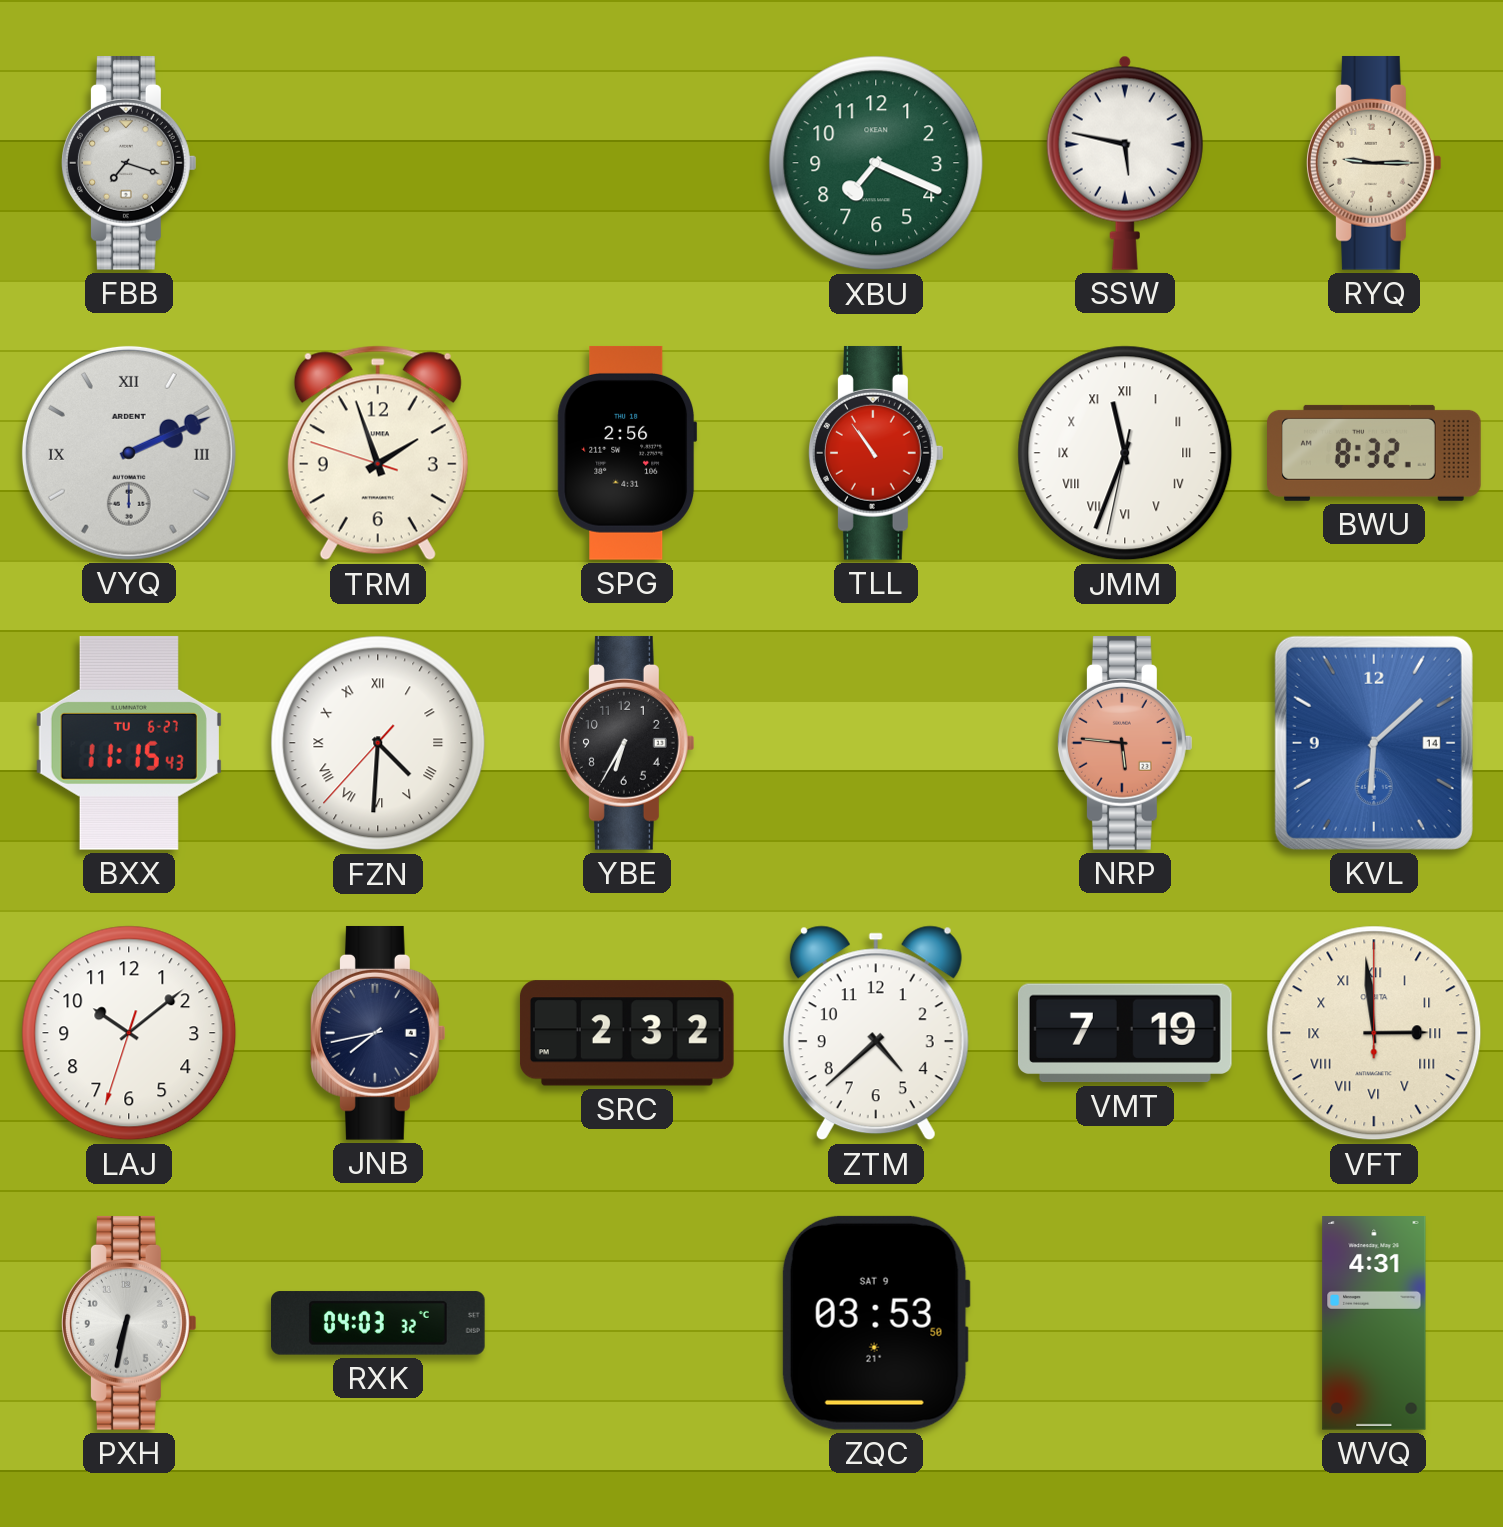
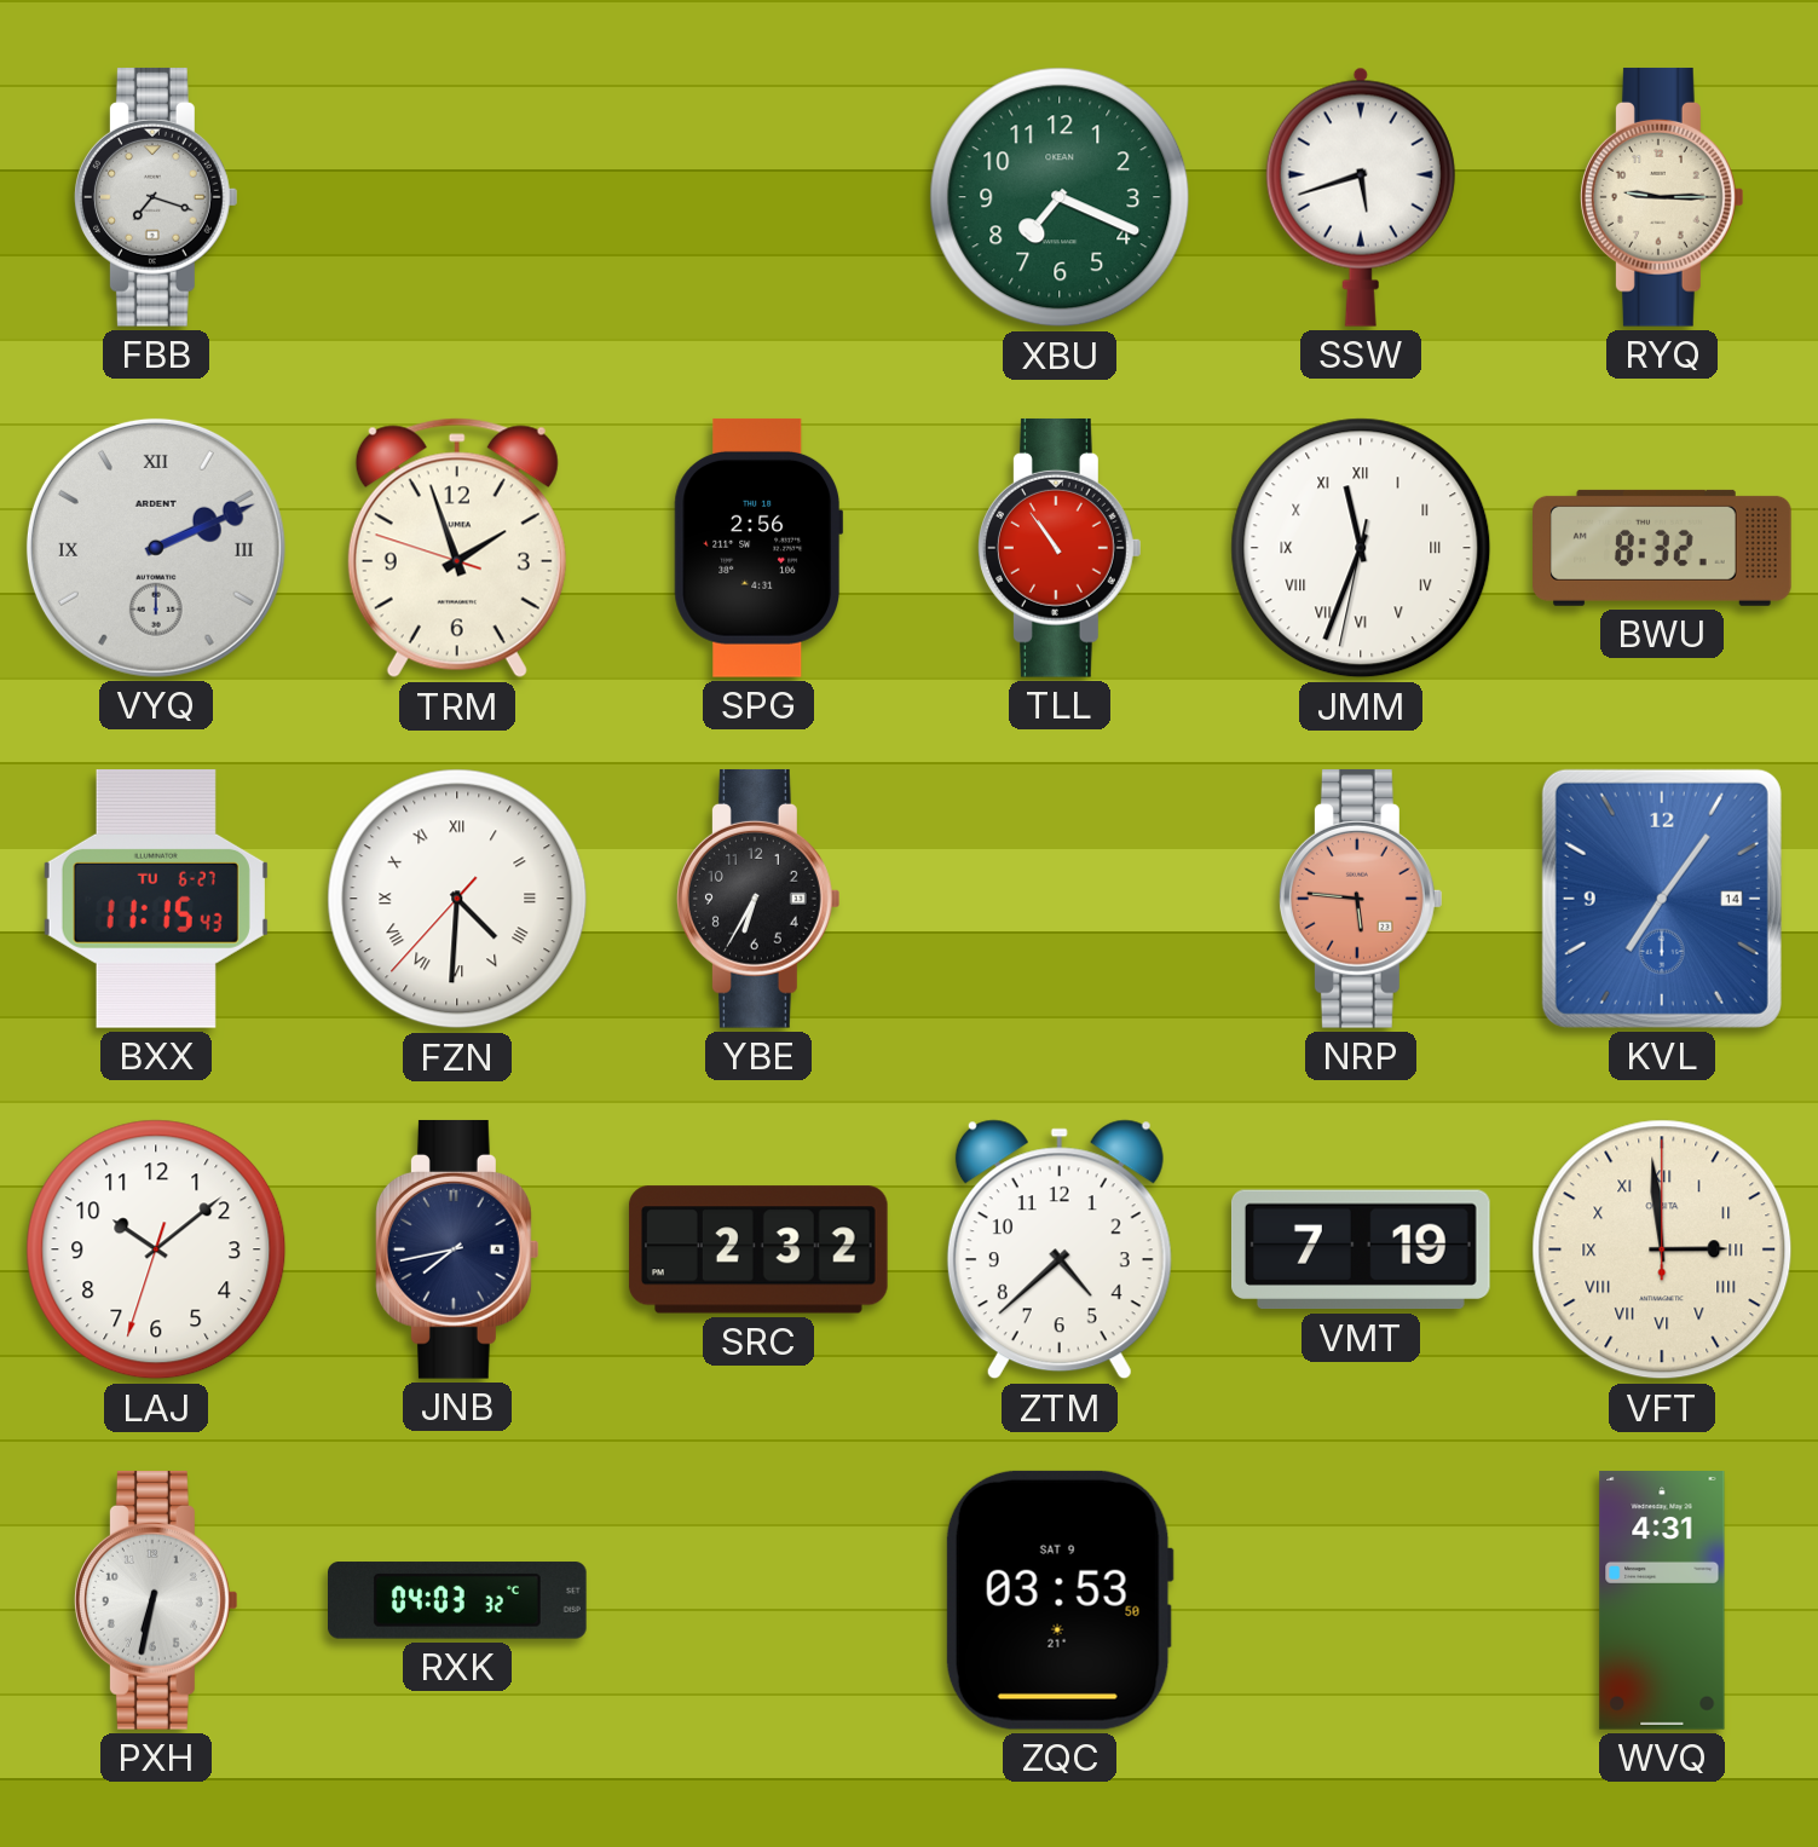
SSW: 5:47 -> 5:42
KVL: 6:08 -> 7:06
